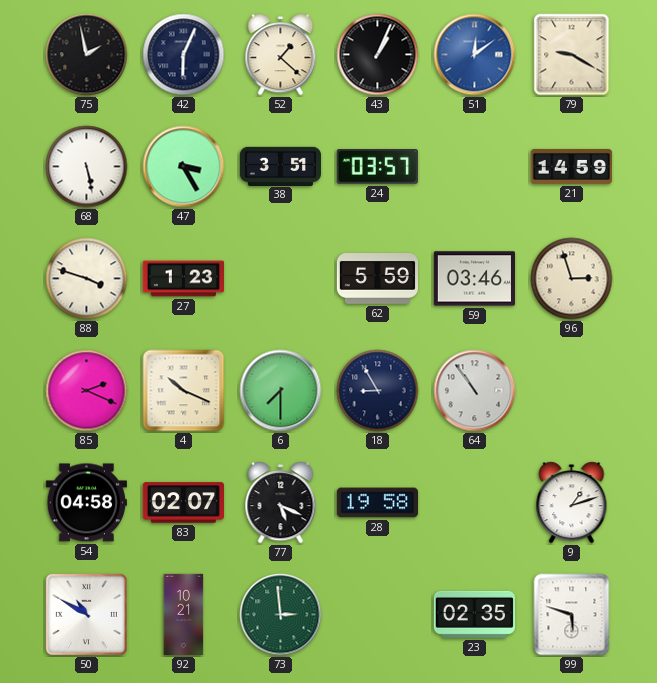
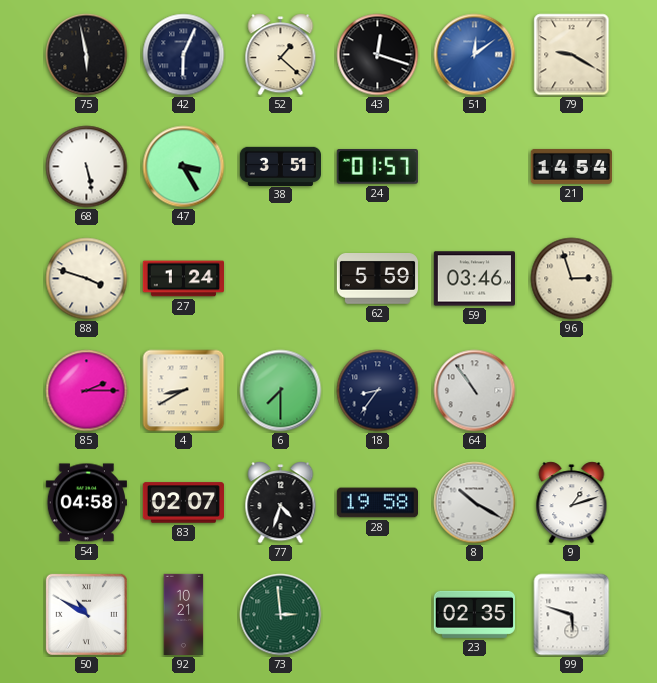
75: 1:58 -> 5:58
43: 1:04 -> 12:18
24: 03:57 -> 01:57
21: 14:59 -> 14:54
27: 1:23 -> 1:24
85: 2:19 -> 2:15
4: 10:19 -> 8:40
18: 8:55 -> 8:36
77: 5:19 -> 4:33
8: none -> 10:20
